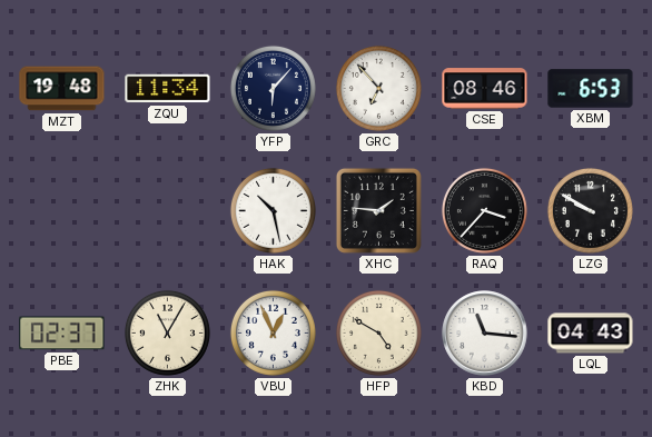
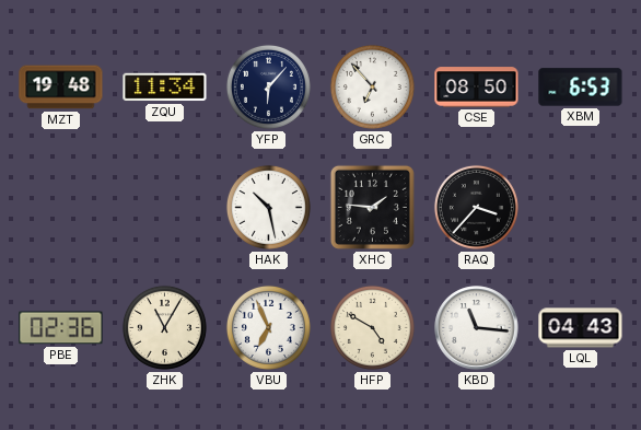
CSE: 08:46 -> 08:50
LZG: 9:50 -> none
PBE: 02:37 -> 02:36
VBU: 12:56 -> 6:56
